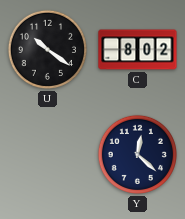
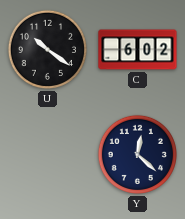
C: 8:02 -> 6:02
